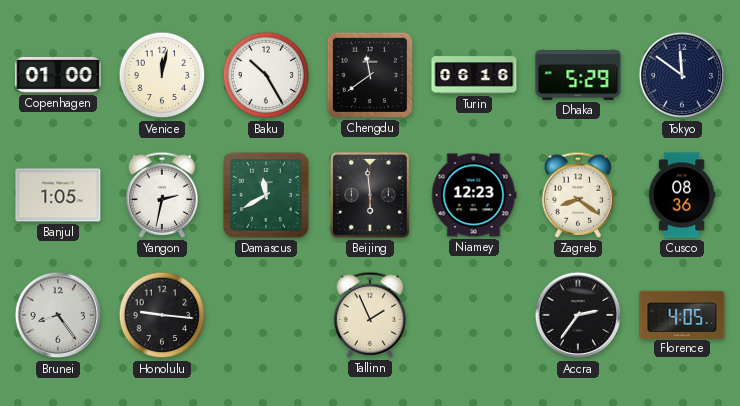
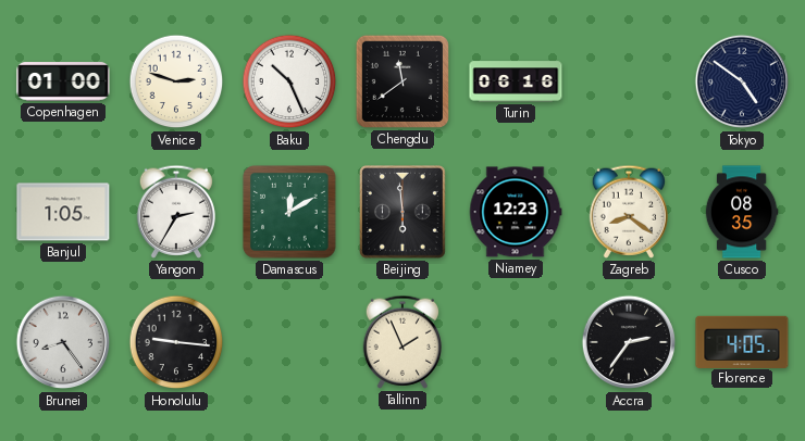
Venice: 12:02 -> 2:48
Baku: 10:25 -> 10:26
Dhaka: 5:29 -> none
Tokyo: 11:51 -> 4:51
Yangon: 2:32 -> 2:35
Damascus: 11:40 -> 12:10
Cusco: 08:36 -> 08:35
